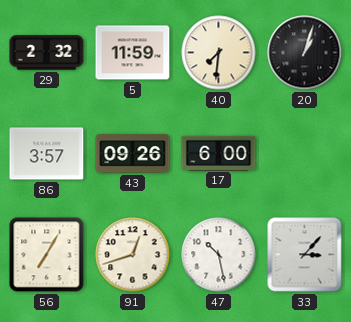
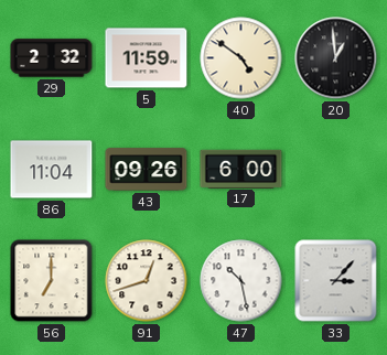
40: 7:31 -> 4:51
20: 1:03 -> 12:59
86: 3:57 -> 11:04
56: 7:05 -> 7:00
